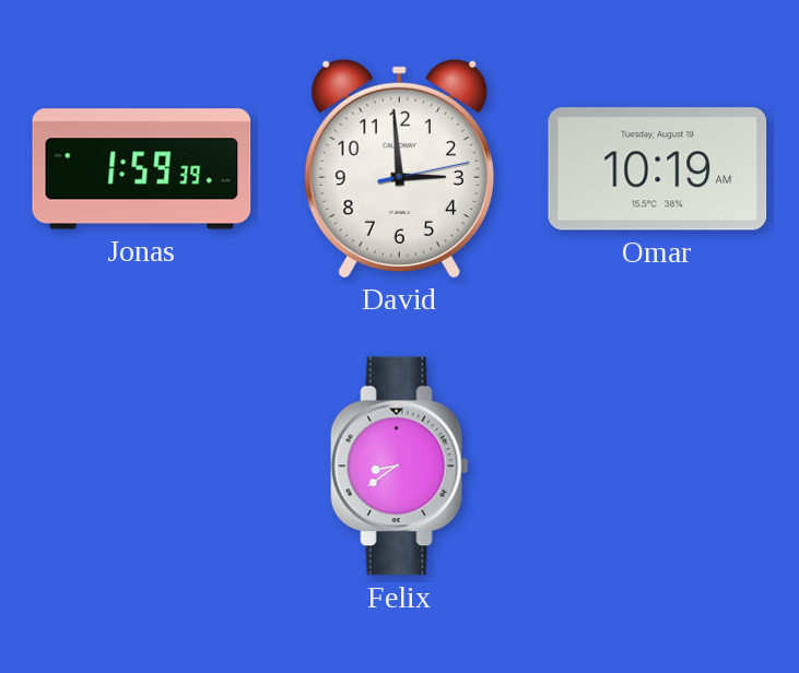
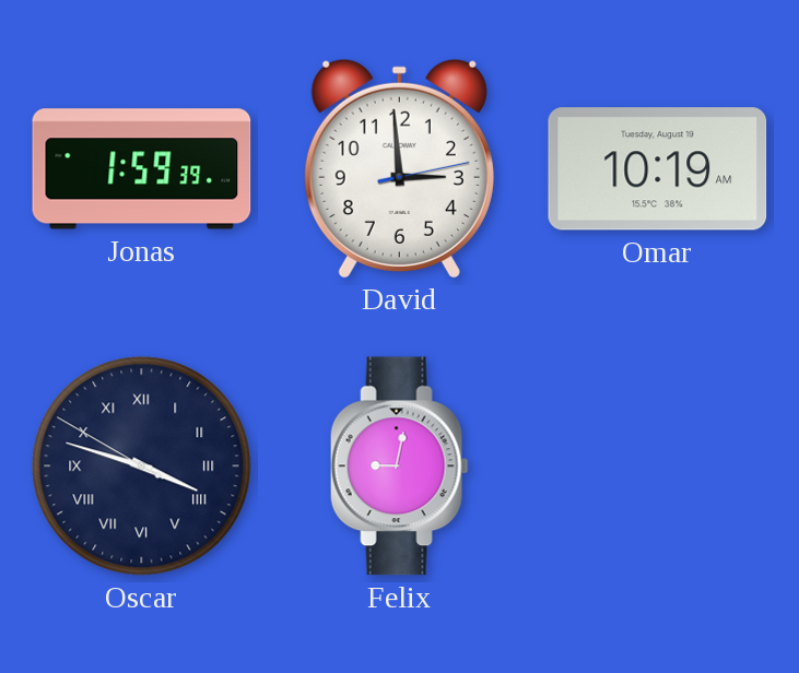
Oscar: none -> 3:47
Felix: 8:39 -> 9:02
